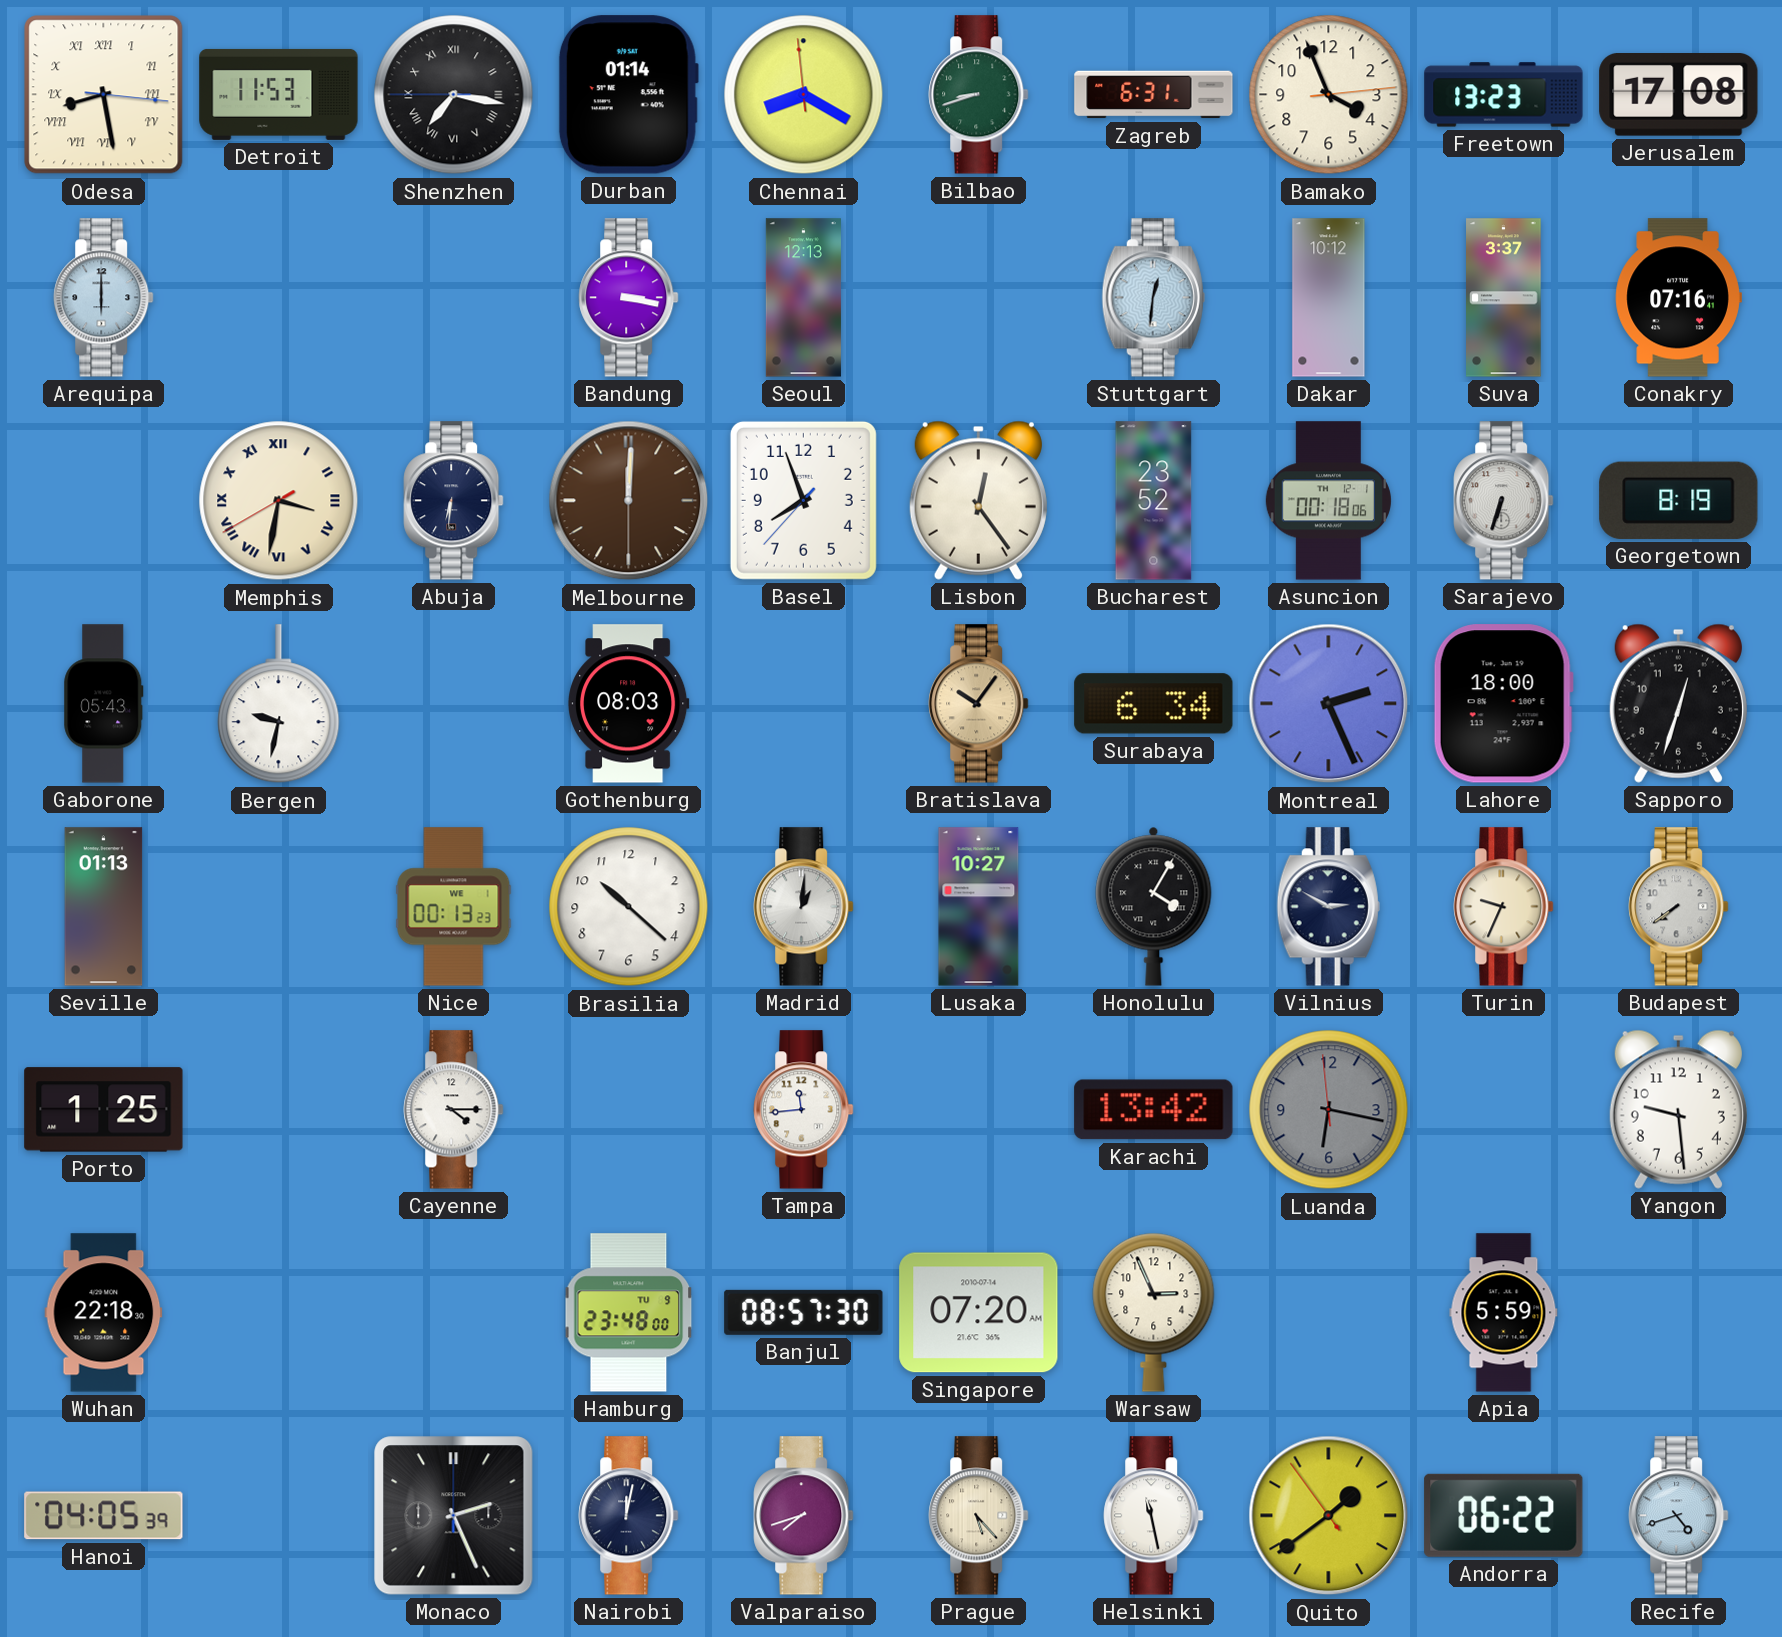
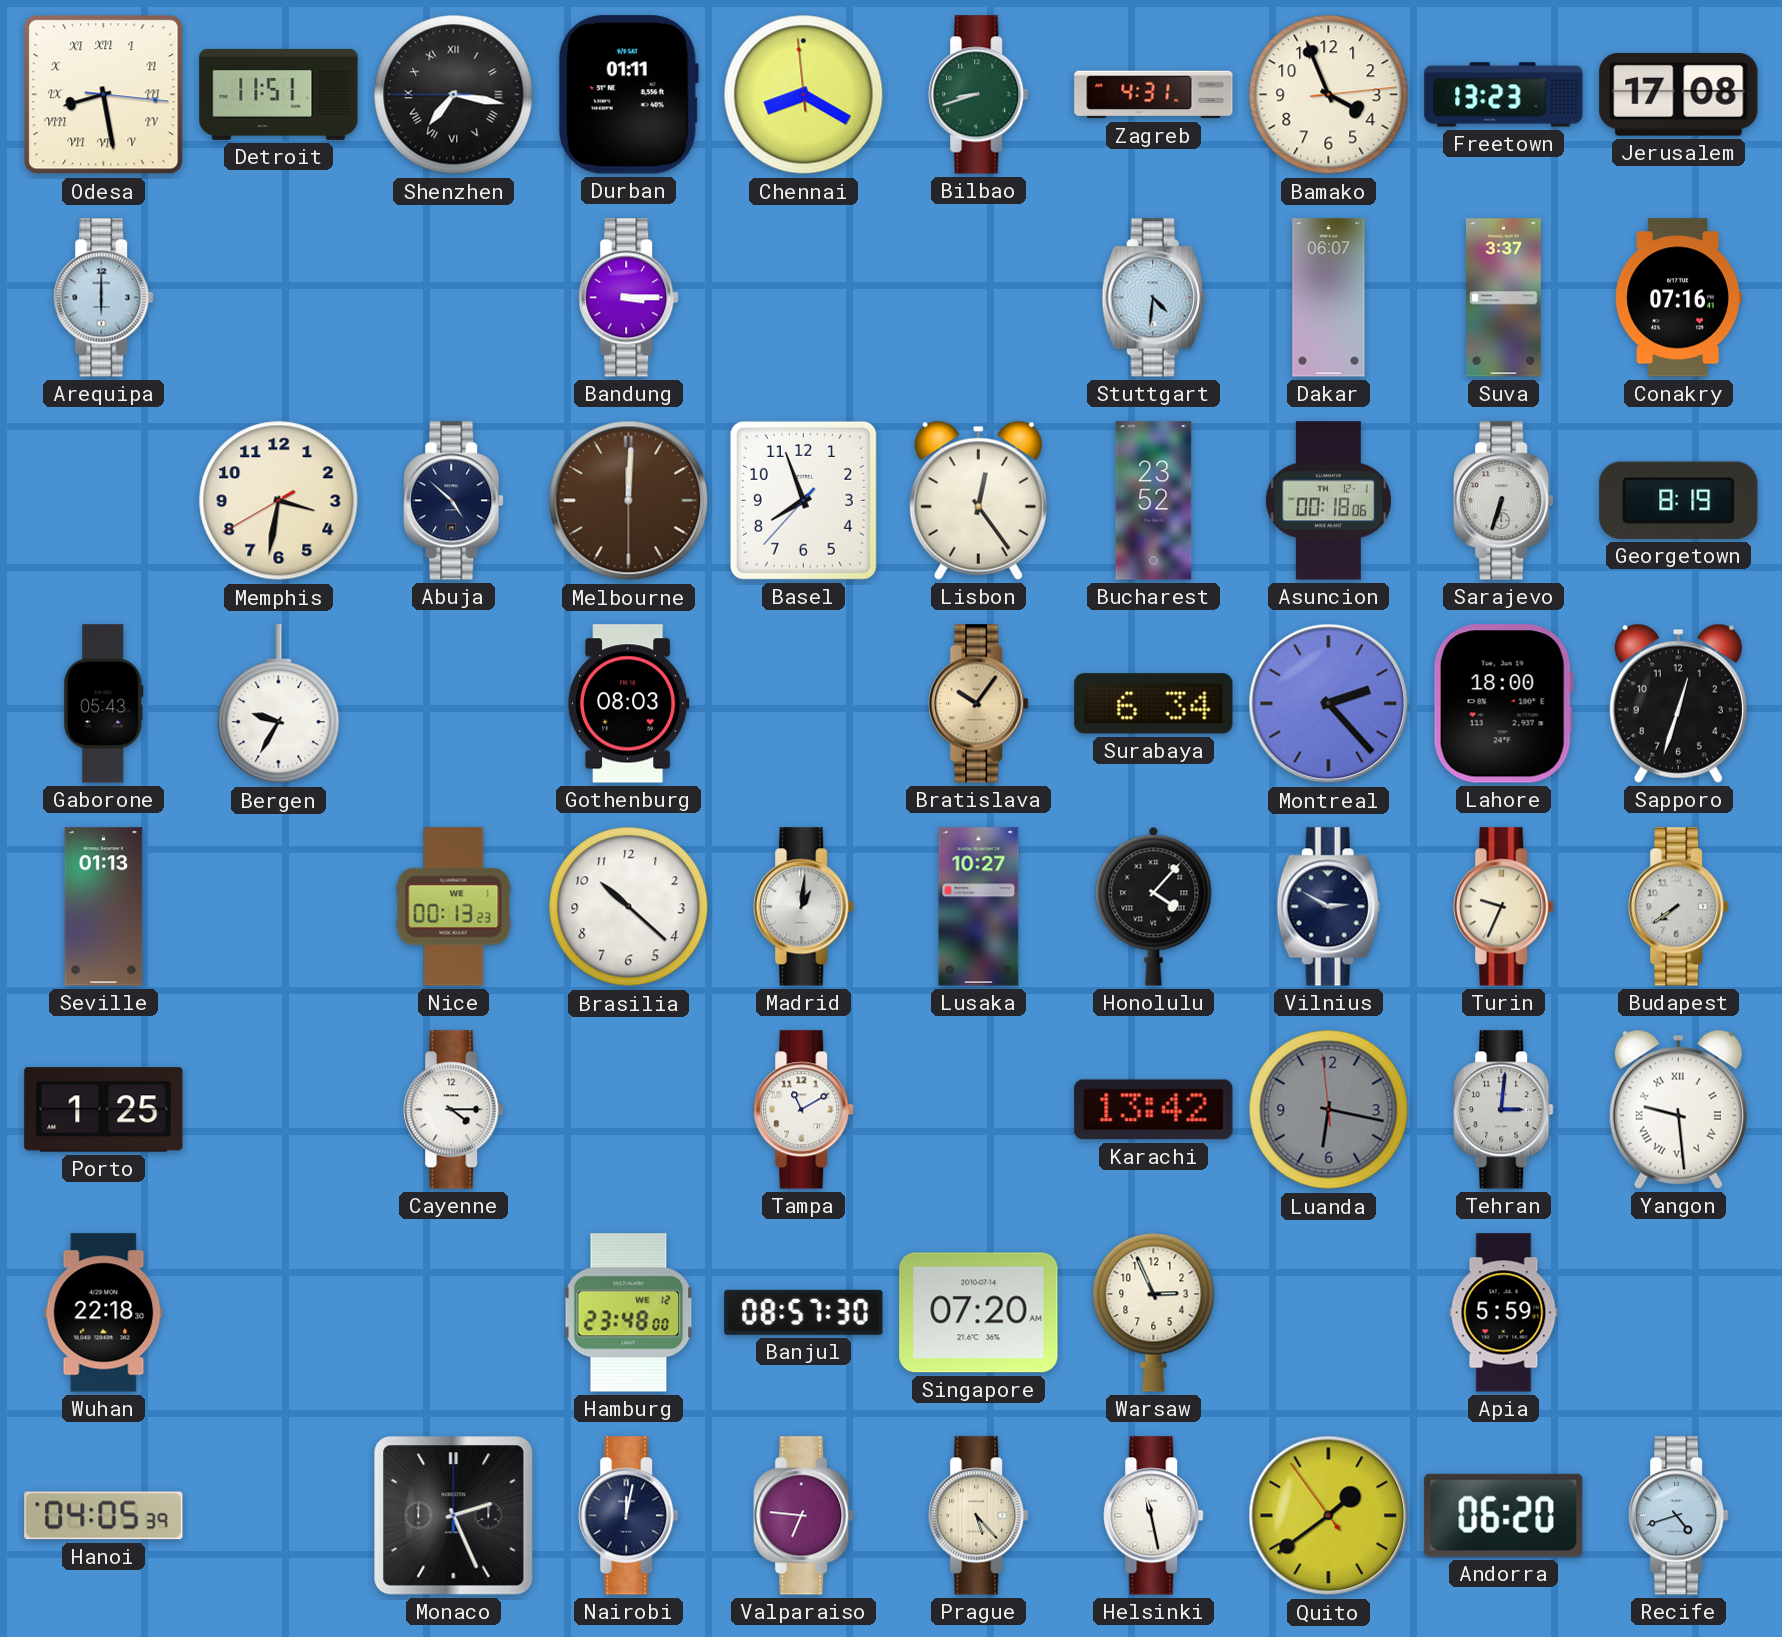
Detroit: 11:53 -> 11:51
Durban: 01:14 -> 01:11
Zagreb: 6:31 -> 4:31
Bandung: 3:17 -> 3:15
Seoul: 12:13 -> none
Stuttgart: 12:31 -> 4:31
Dakar: 10:12 -> 06:07
Memphis numerals: Roman -> Arabic
Abuja: 6:31 -> 4:52
Bergen: 9:32 -> 9:35
Montreal: 2:26 -> 2:23
Honolulu: 4:05 -> 4:07
Tampa: 11:44 -> 11:10
Tehran: none -> 3:01
Yangon numerals: Arabic -> Roman
Hamburg date: TU 9 -> WE 12
Valparaiso: 7:42 -> 6:46
Andorra: 06:22 -> 06:20
